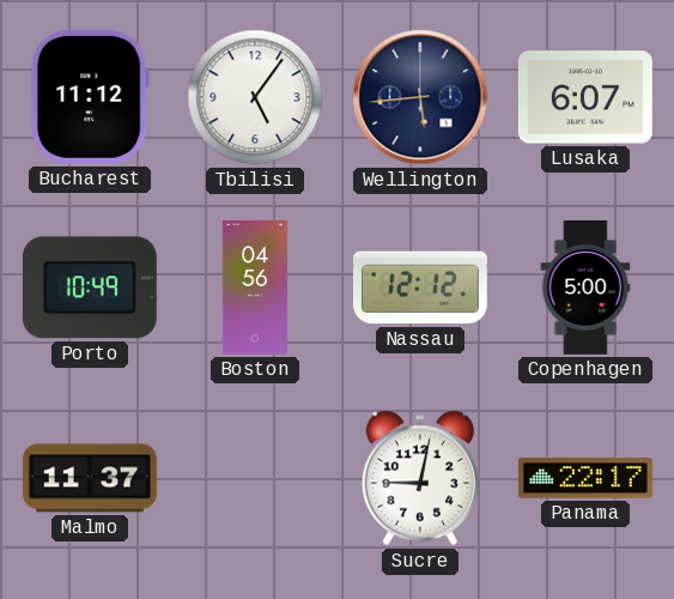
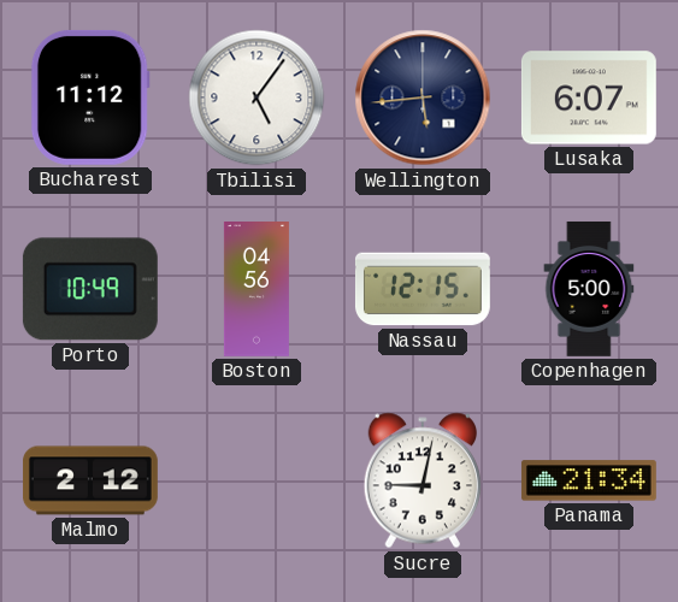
Nassau: 12:12 -> 12:15
Malmo: 11:37 -> 2:12
Panama: 22:17 -> 21:34
